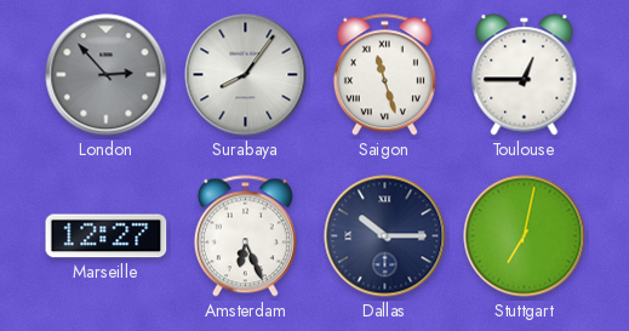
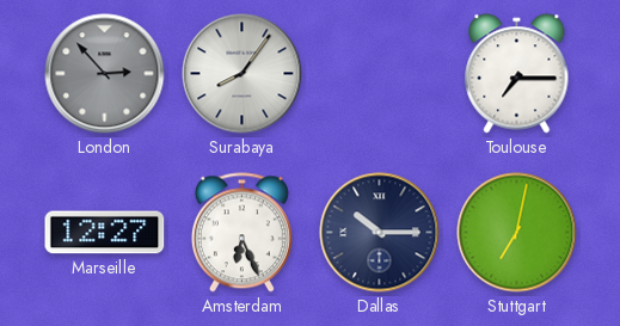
Saigon: 11:27 -> none
Toulouse: 12:45 -> 7:15
